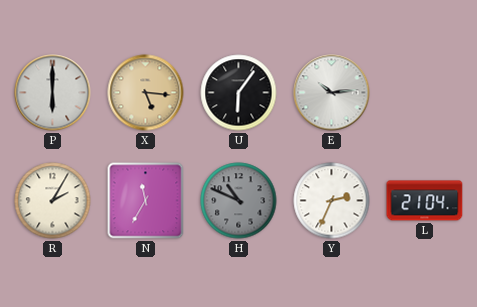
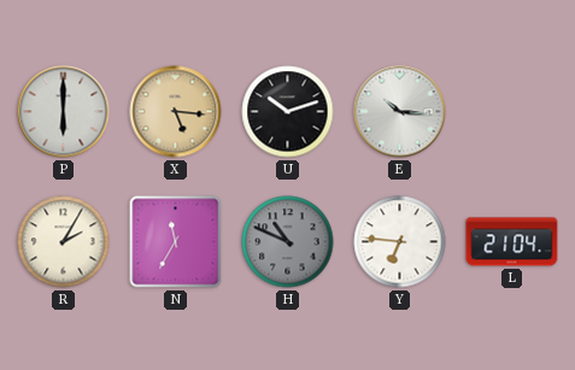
U: 6:06 -> 10:12
E: 10:14 -> 10:16
Y: 2:34 -> 6:46
